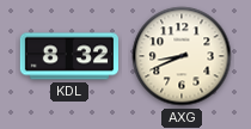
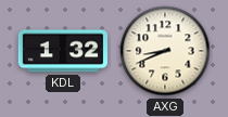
KDL: 8:32 -> 1:32
